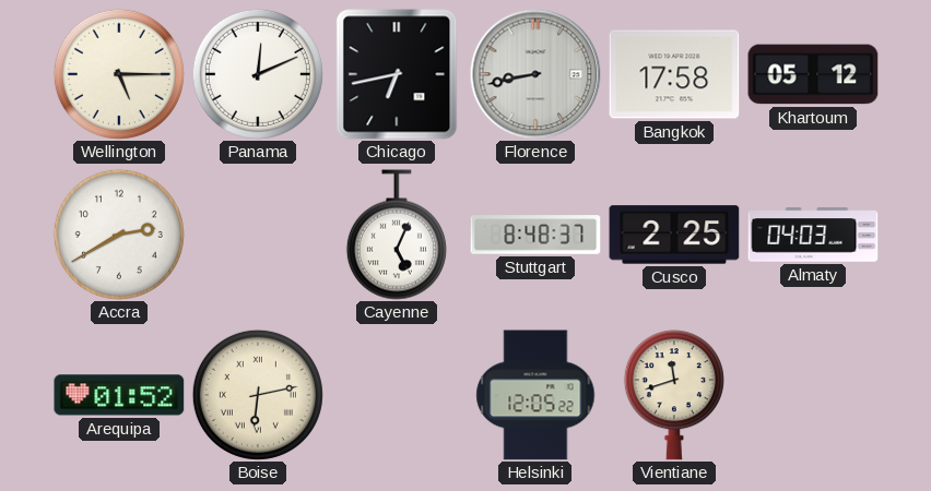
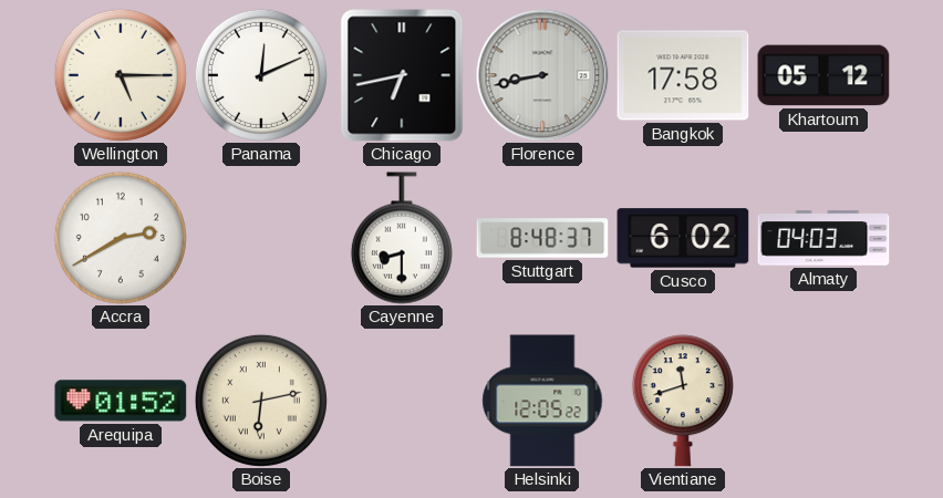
Cayenne: 5:04 -> 8:30
Cusco: 2:25 -> 6:02
